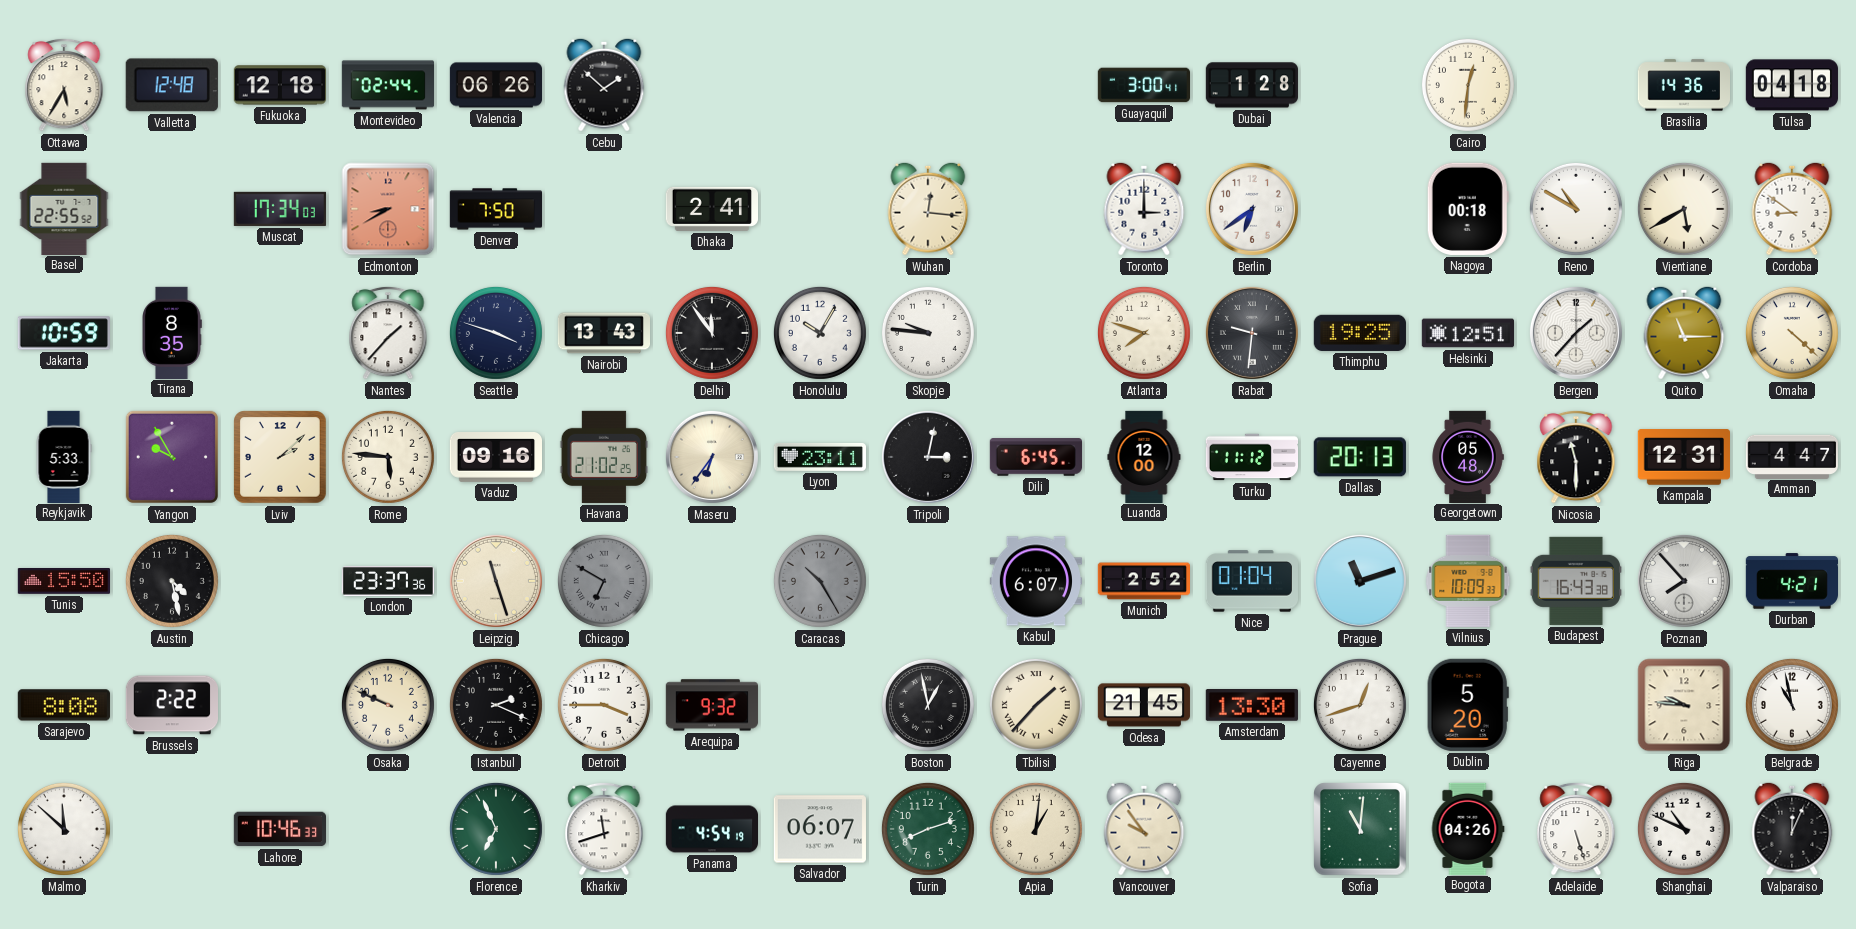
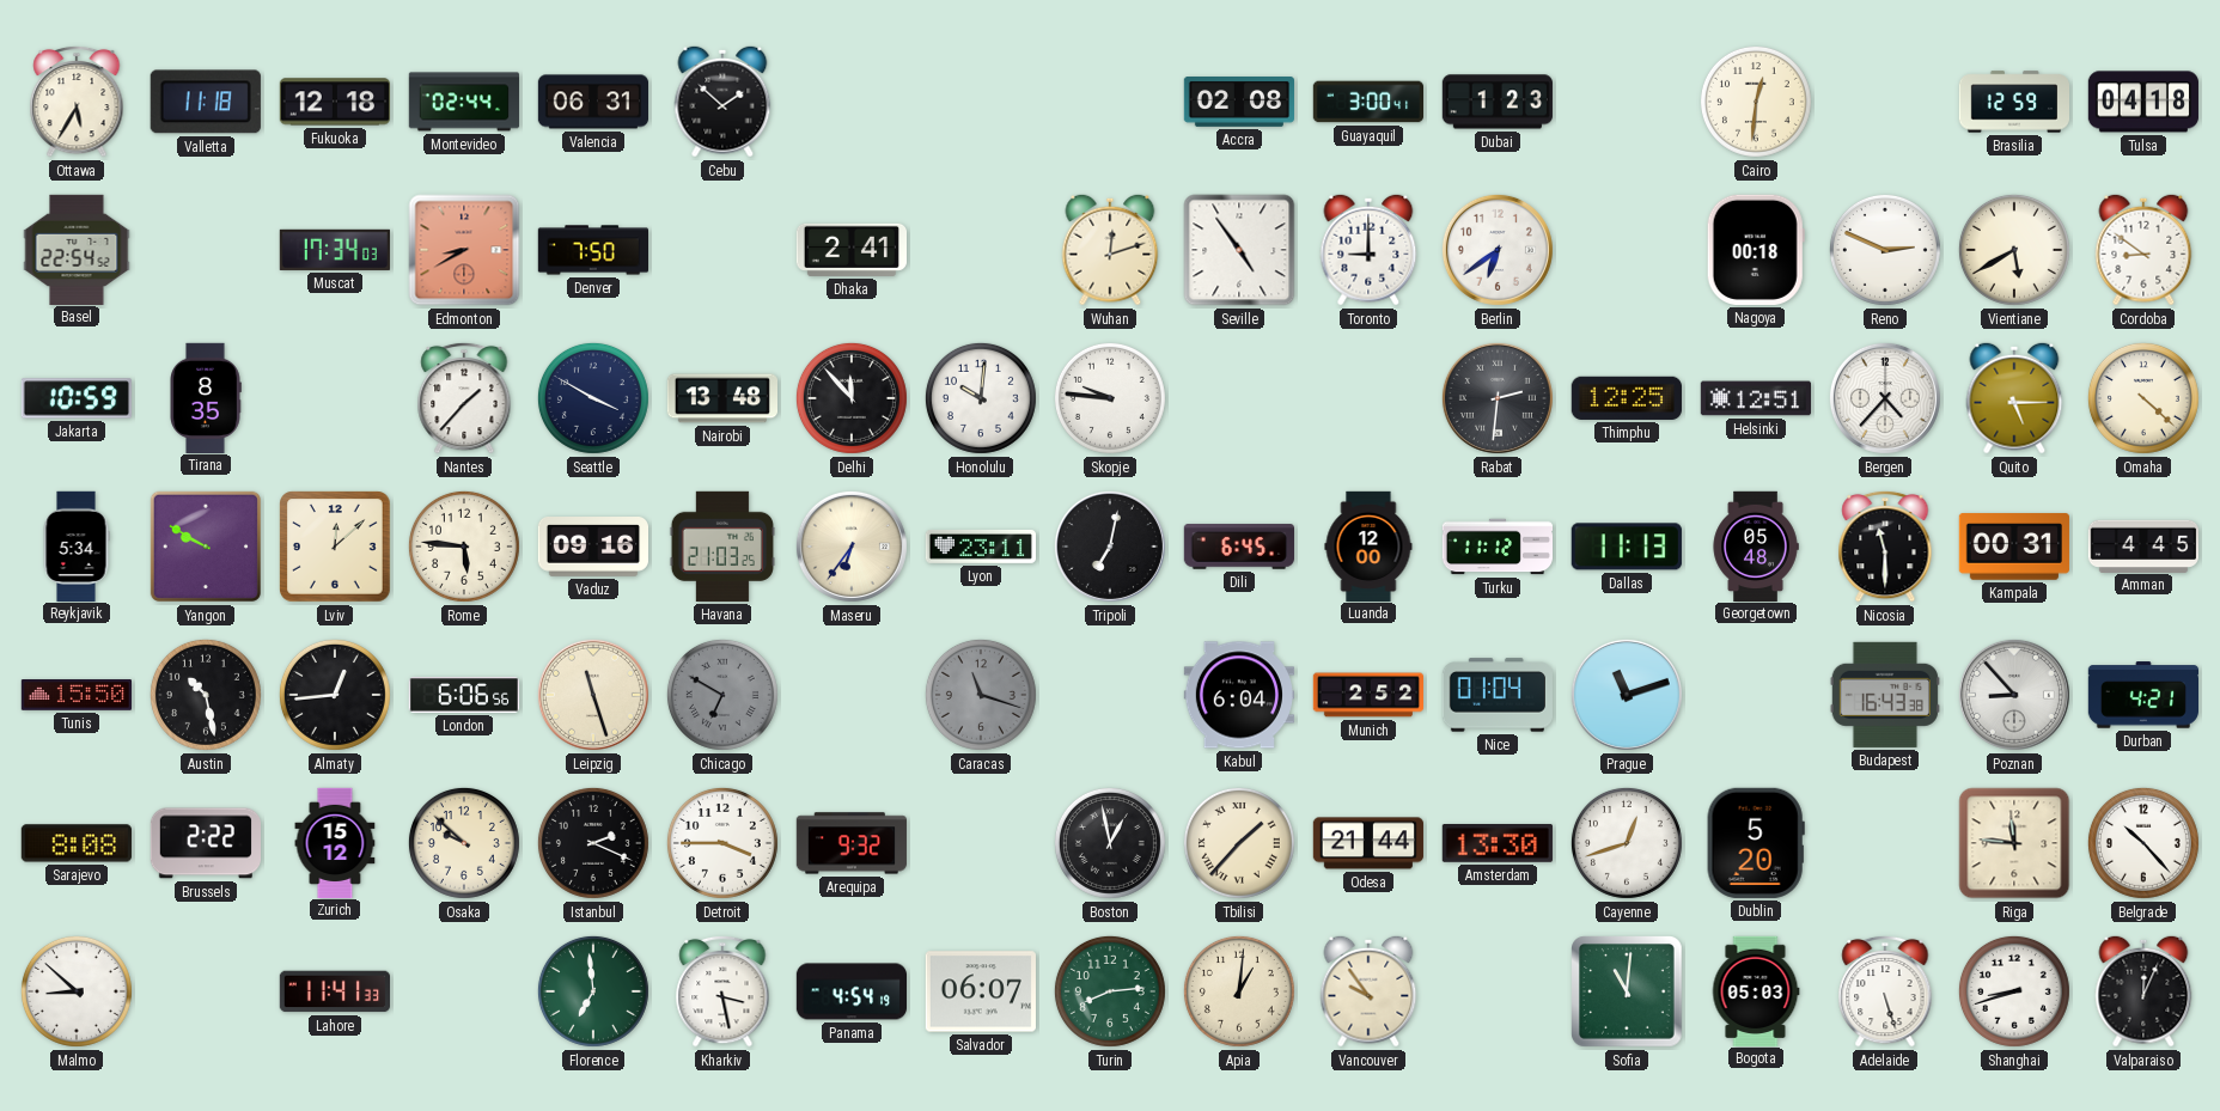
Valletta: 12:48 -> 11:18
Valencia: 06:26 -> 06:31
Accra: none -> 02:08
Dubai: 1:28 -> 1:23
Brasilia: 14:36 -> 12:59
Basel: 22:55 -> 22:54
Wuhan: 12:16 -> 12:12
Seville: none -> 4:54
Toronto: 3:00 -> 9:00
Reno: 10:50 -> 2:49
Seattle: 3:48 -> 3:50
Nairobi: 13:43 -> 13:48
Delhi: 11:54 -> 11:53
Honolulu: 10:05 -> 10:01
Atlanta: 7:48 -> none
Rabat: 9:31 -> 2:31
Thimphu: 19:25 -> 12:25
Bergen: 1:37 -> 4:37
Quito: 11:15 -> 5:15
Reykjavik: 5:33 -> 5:34
Yangon: 9:55 -> 9:50
Lviv: 2:08 -> 12:08
Havana: 21:02 -> 21:03
Tripoli: 3:02 -> 7:02
Dallas: 20:13 -> 11:13
Kampala: 12:31 -> 00:31
Amman: 4:47 -> 4:45
Austin: 4:28 -> 10:28
Almaty: none -> 12:44
London: 23:37 -> 6:06
Caracas: 10:25 -> 11:18
Kabul: 6:07 -> 6:04
Vilnius: 10:09 -> none
Poznan: 7:53 -> 8:53
Zurich: none -> 15:12
Osaka: 9:49 -> 9:52
Odesa: 21:45 -> 21:44
Riga: 9:46 -> 11:46
Belgrade: 10:58 -> 10:23
Malmo: 11:52 -> 8:52
Lahore: 10:46 -> 11:41
Florence: 6:56 -> 6:59
Kharkiv: 11:42 -> 3:28
Turin: 8:12 -> 8:14
Bogota: 04:26 -> 05:03
Shanghai: 10:49 -> 8:42
